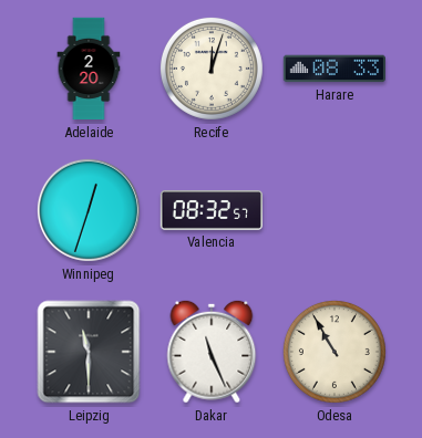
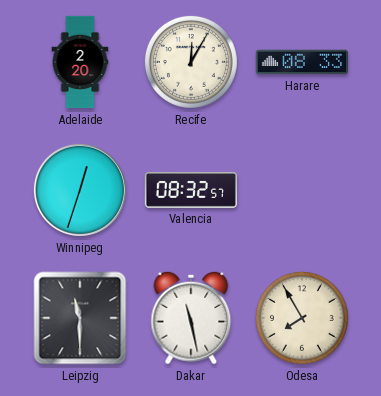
Recife: 12:03 -> 12:05
Dakar: 11:26 -> 11:28
Odesa: 10:55 -> 7:55
